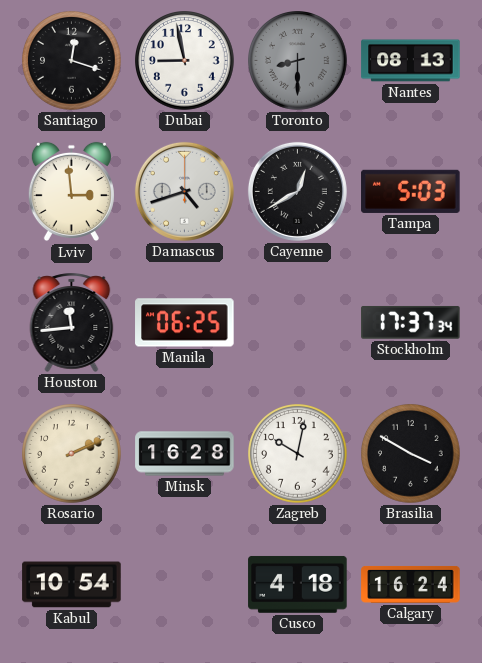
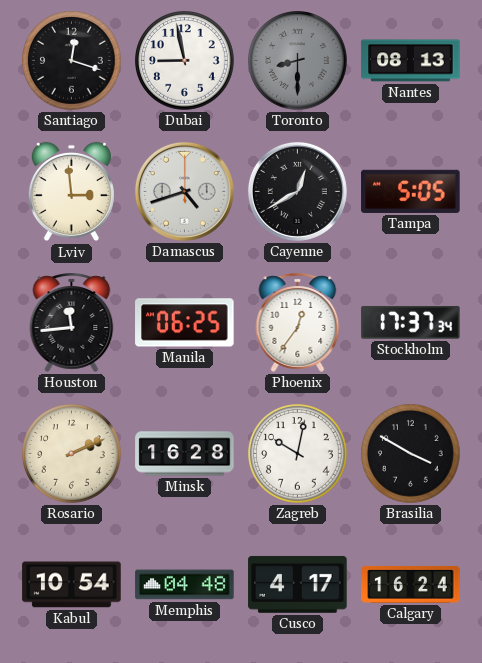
Tampa: 5:03 -> 5:05
Phoenix: none -> 12:36
Memphis: none -> 04:48
Cusco: 4:18 -> 4:17
